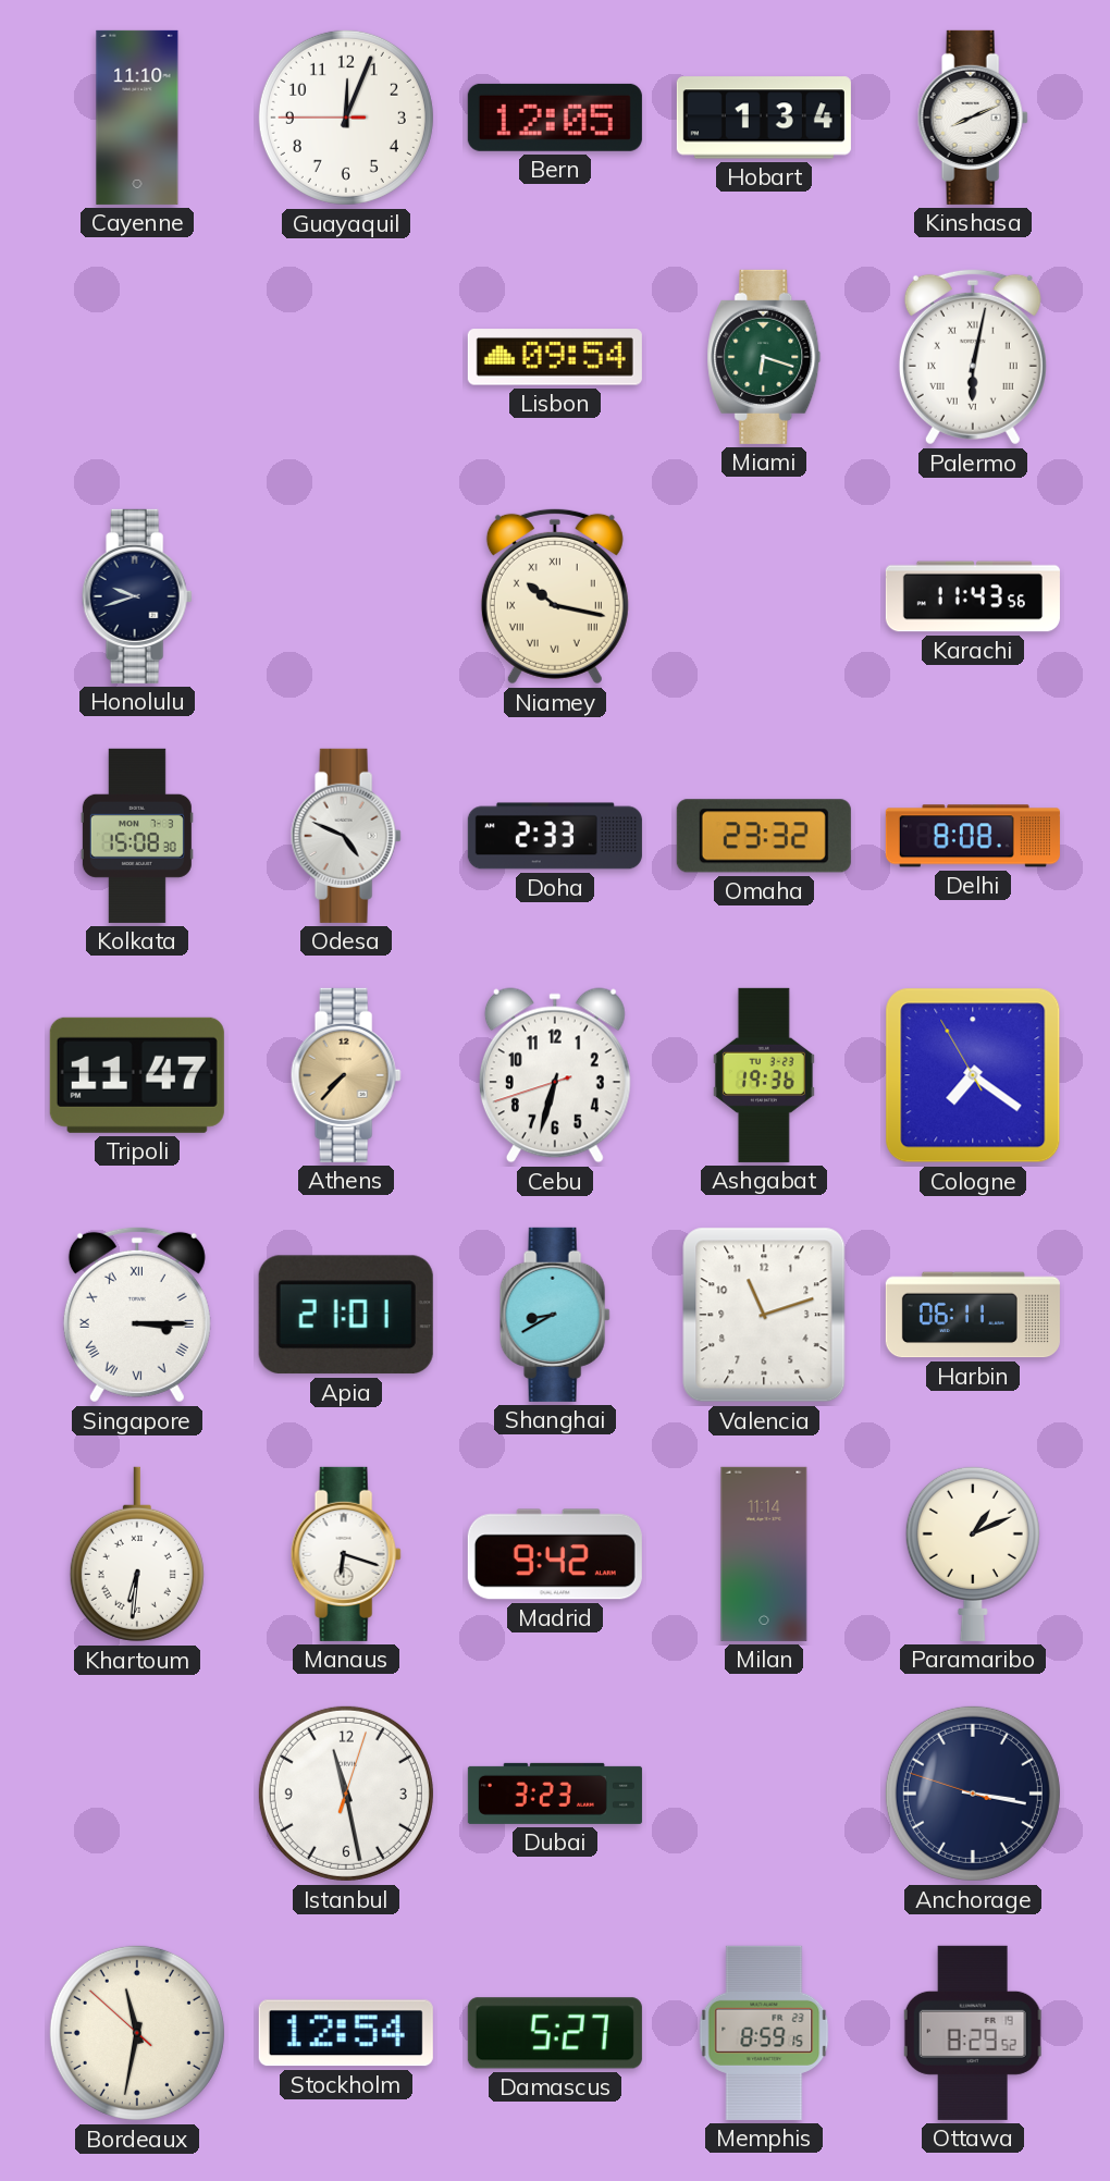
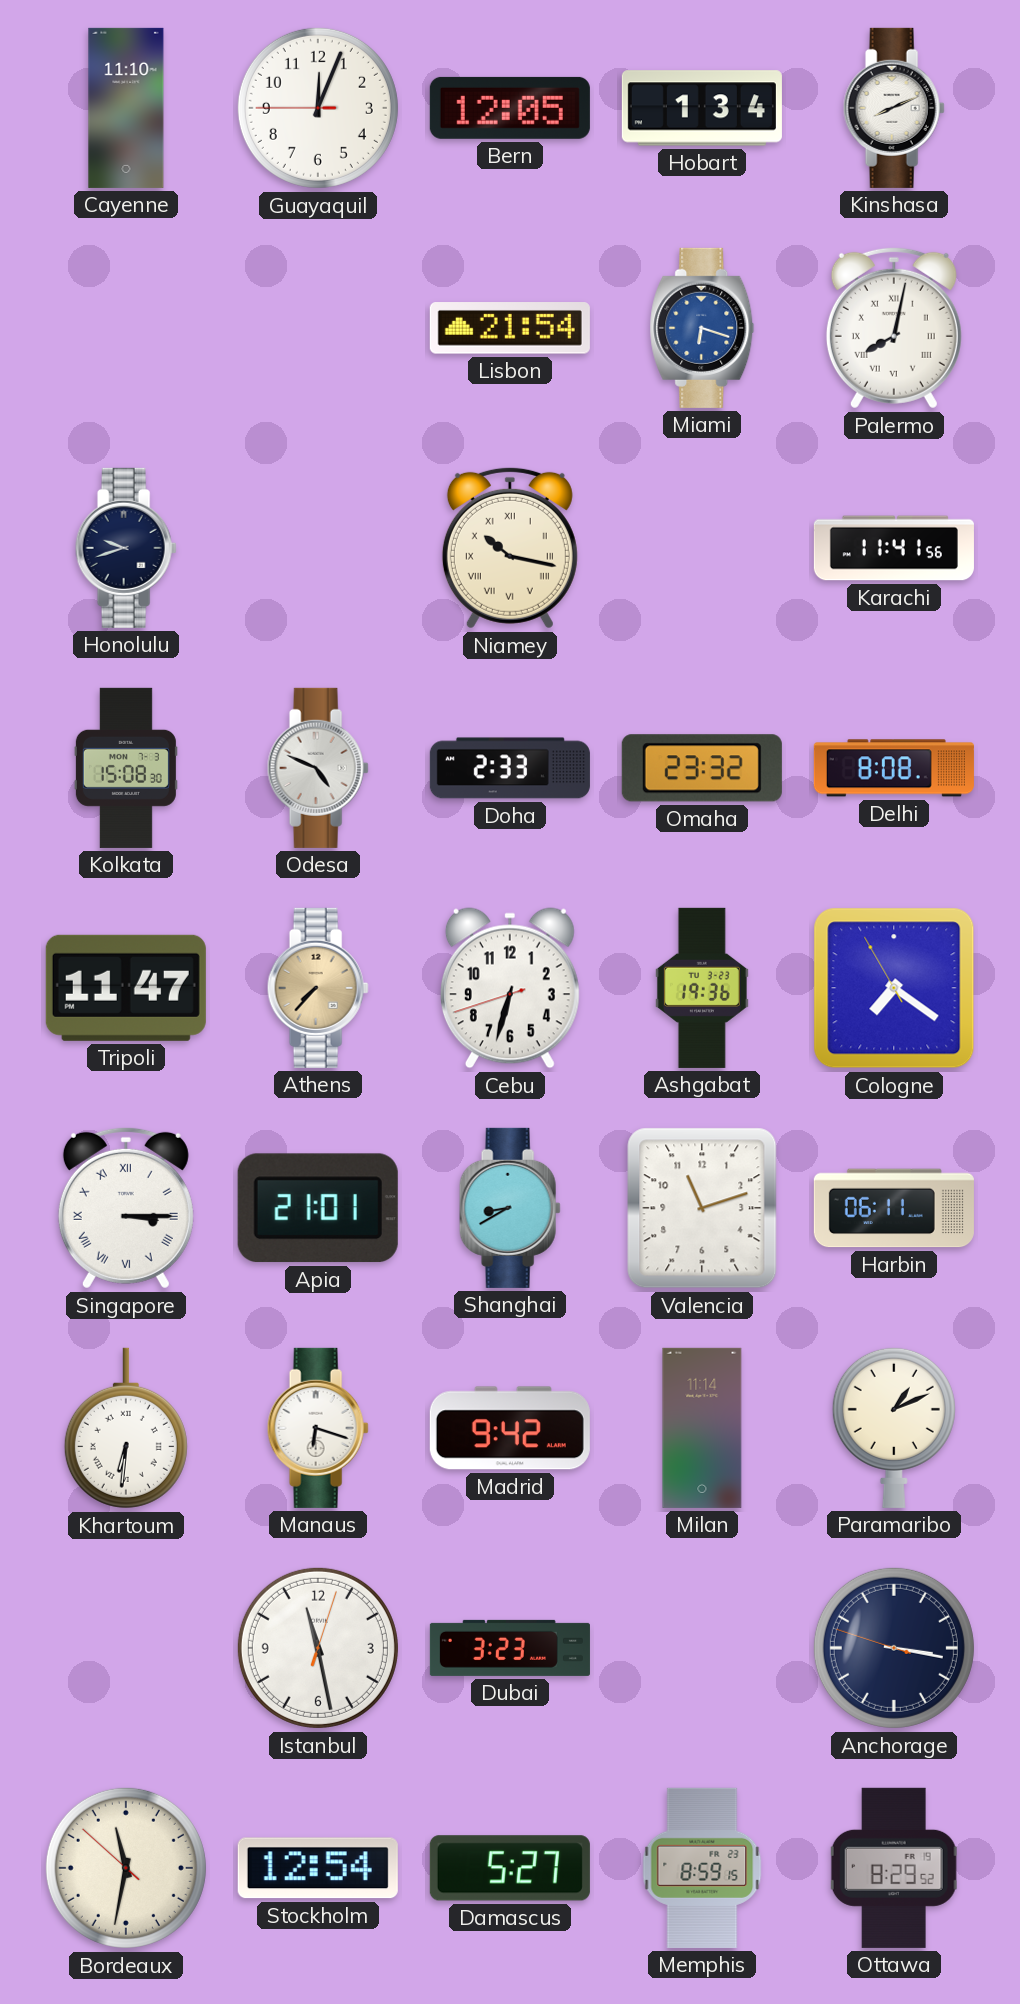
Lisbon: 09:54 -> 21:54
Miami dial: green -> blue
Palermo: 6:02 -> 8:02
Karachi: 11:43 -> 11:41
